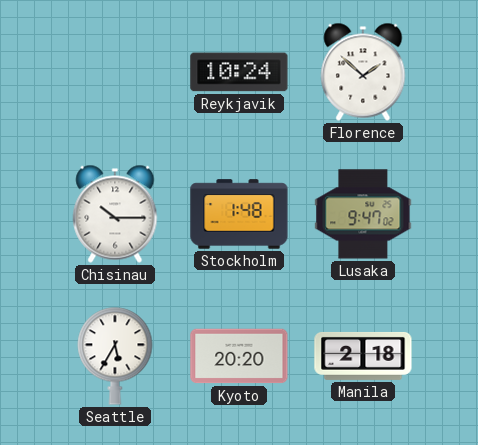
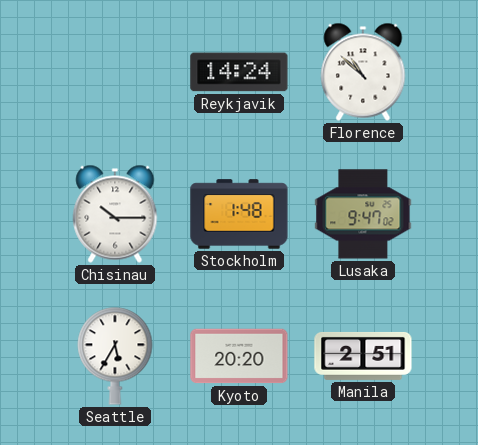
Reykjavik: 10:24 -> 14:24
Florence: 1:52 -> 10:52
Manila: 2:18 -> 2:51
